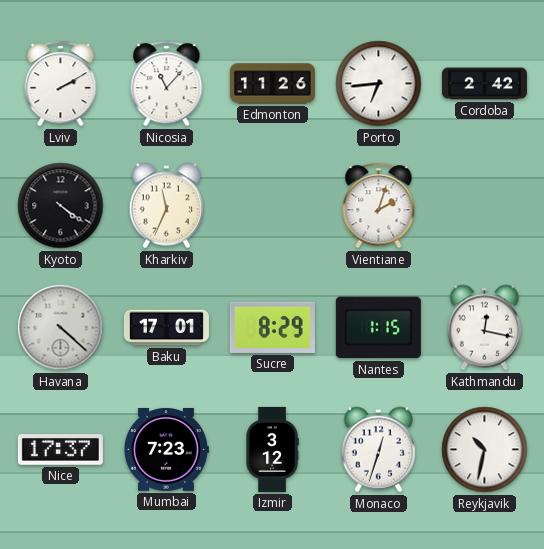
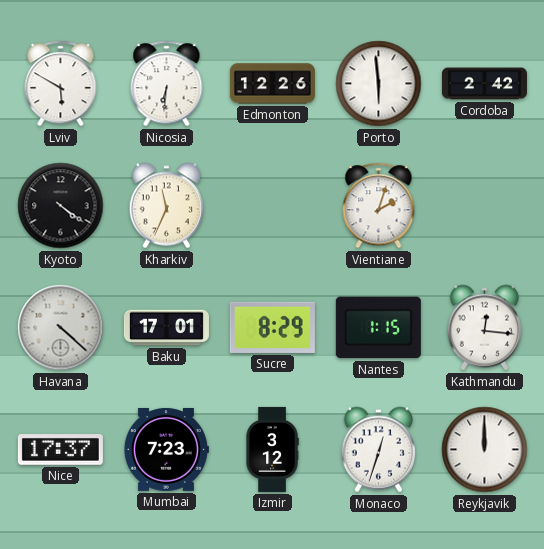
Lviv: 2:10 -> 5:50
Nicosia: 11:07 -> 6:31
Edmonton: 11:26 -> 12:26
Porto: 6:44 -> 5:59
Kathmandu: 12:17 -> 12:16
Reykjavik: 10:32 -> 12:00
